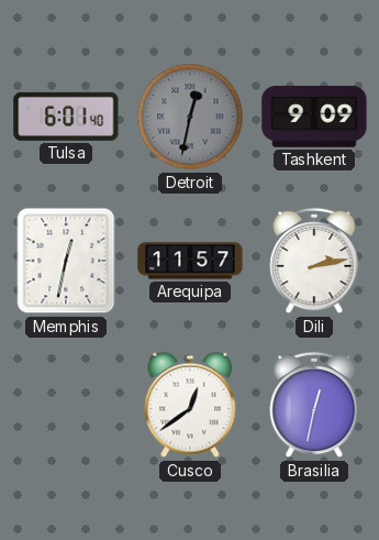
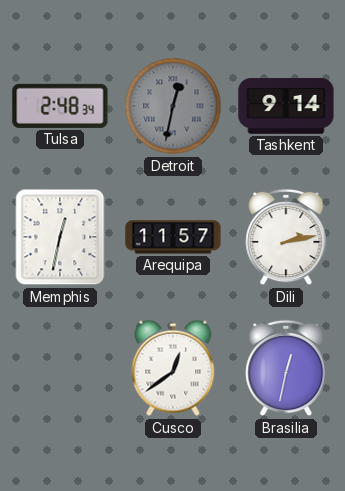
Tulsa: 6:01 -> 2:48
Tashkent: 9:09 -> 9:14
